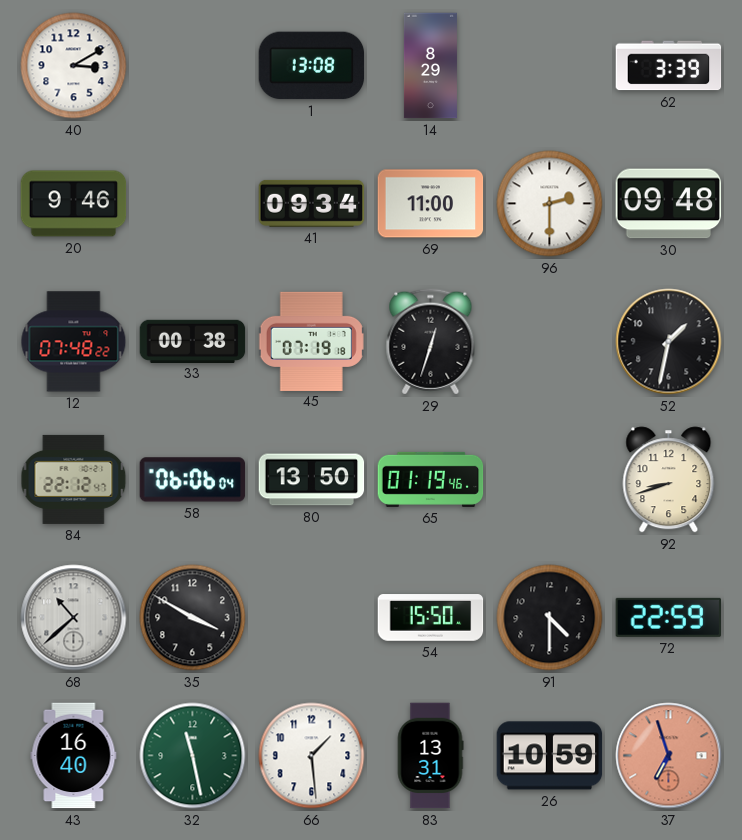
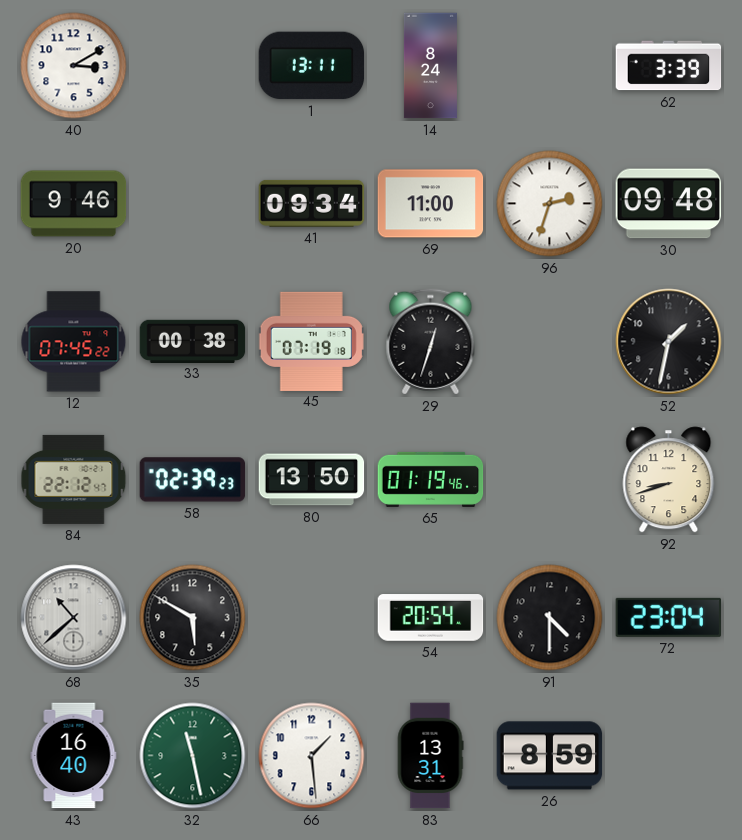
1: 13:08 -> 13:11
14: 8:29 -> 8:24
96: 2:30 -> 2:33
12: 07:48 -> 07:45
58: 06:06 -> 02:39
35: 3:50 -> 5:50
54: 15:50 -> 20:54
72: 22:59 -> 23:04
26: 10:59 -> 8:59
37: 6:57 -> none
